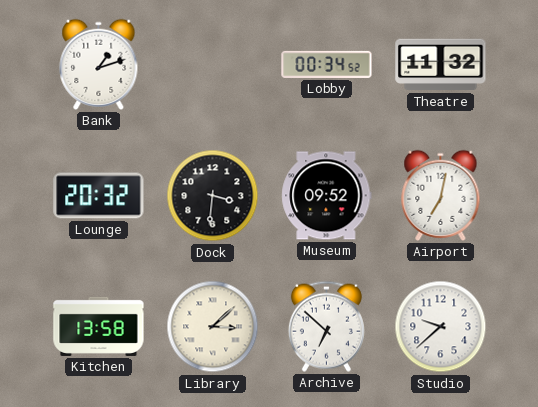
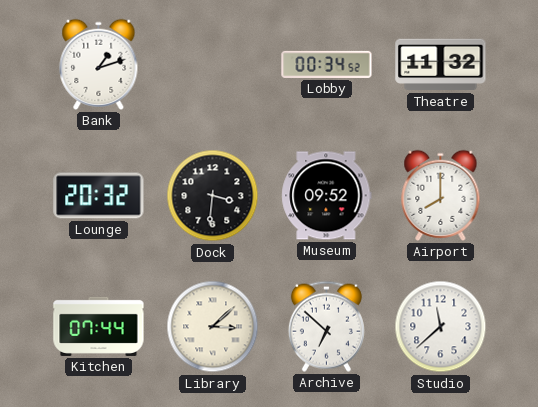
Airport: 7:02 -> 8:00
Kitchen: 13:58 -> 07:44
Studio: 9:38 -> 11:38
